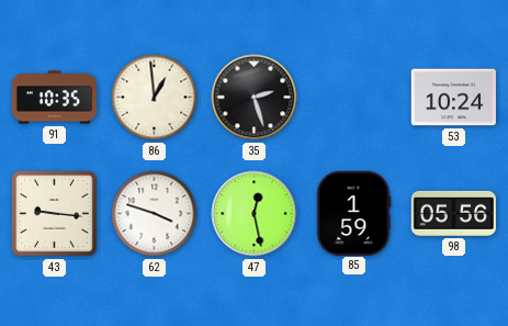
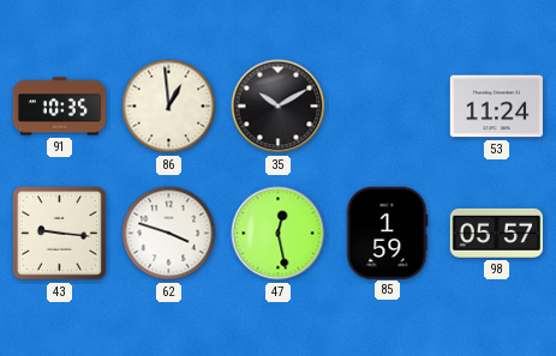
35: 2:27 -> 10:10
53: 10:24 -> 11:24
98: 05:56 -> 05:57
